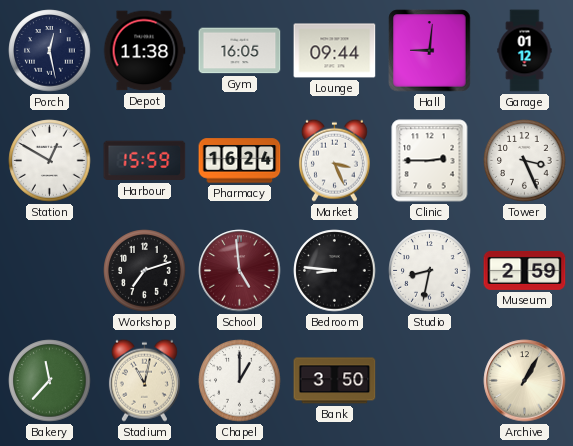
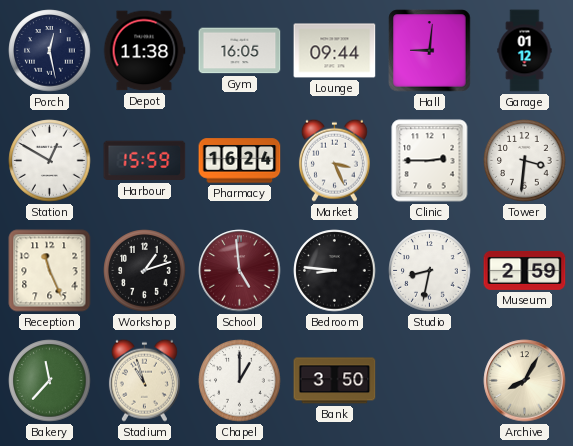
Tower: 3:26 -> 3:31
Reception: none -> 11:26
Workshop: 7:12 -> 1:12
Stadium: 11:02 -> 10:57
Archive: 1:05 -> 8:05
